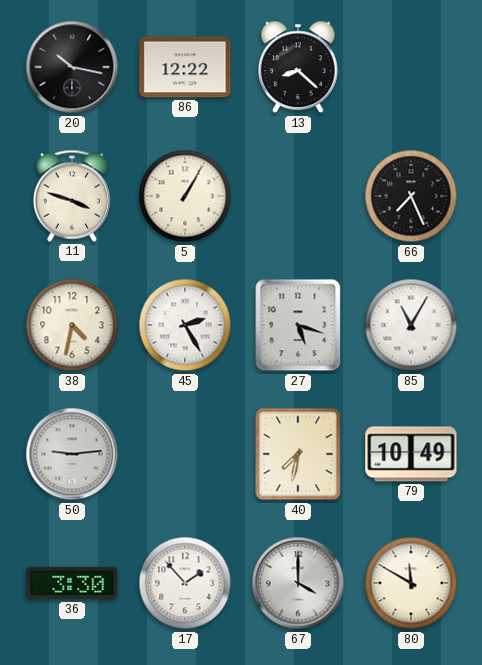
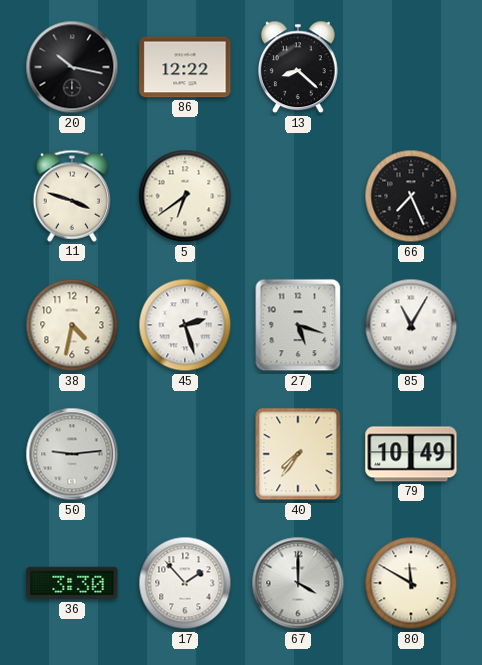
5: 1:05 -> 6:39
45: 2:25 -> 2:27
40: 7:32 -> 7:36
